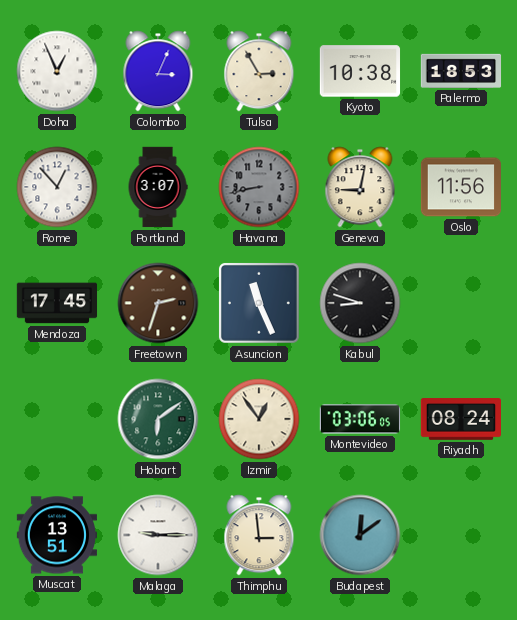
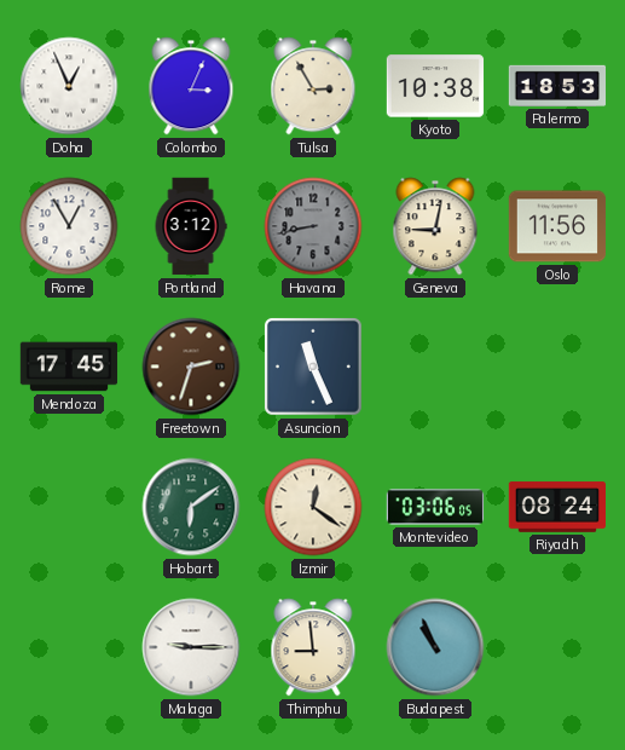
Rome: 12:53 -> 12:55
Portland: 3:07 -> 3:12
Kabul: 8:48 -> none
Izmir: 12:54 -> 12:21
Muscat: 13:51 -> none
Thimphu: 2:59 -> 8:59
Budapest: 12:09 -> 10:56
